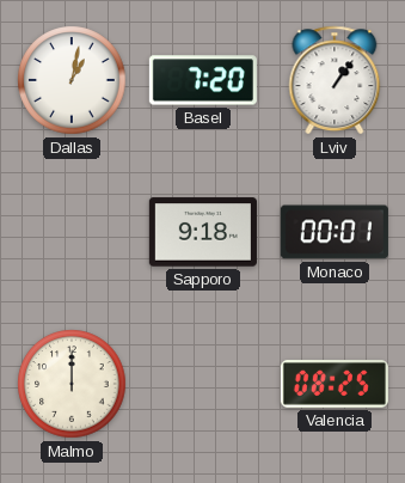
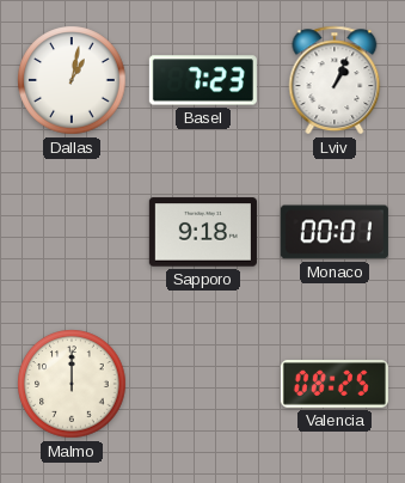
Basel: 7:20 -> 7:23
Lviv: 1:06 -> 1:04
